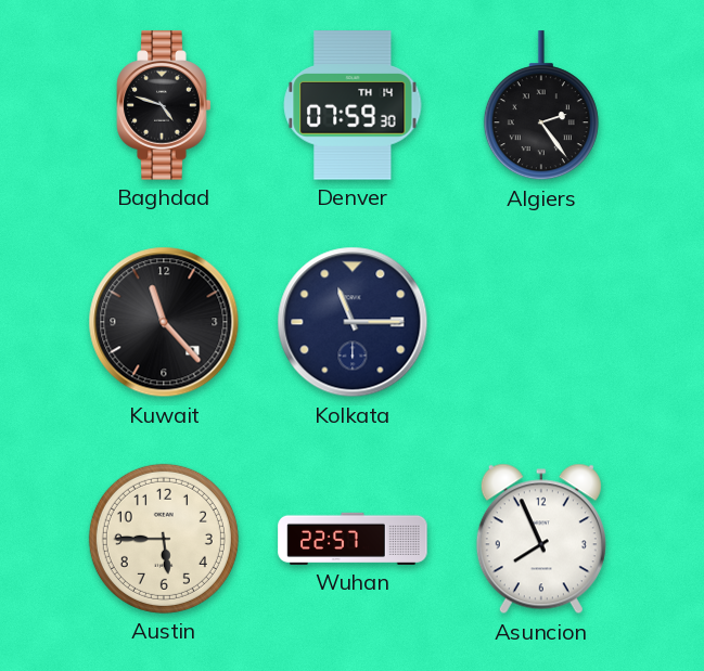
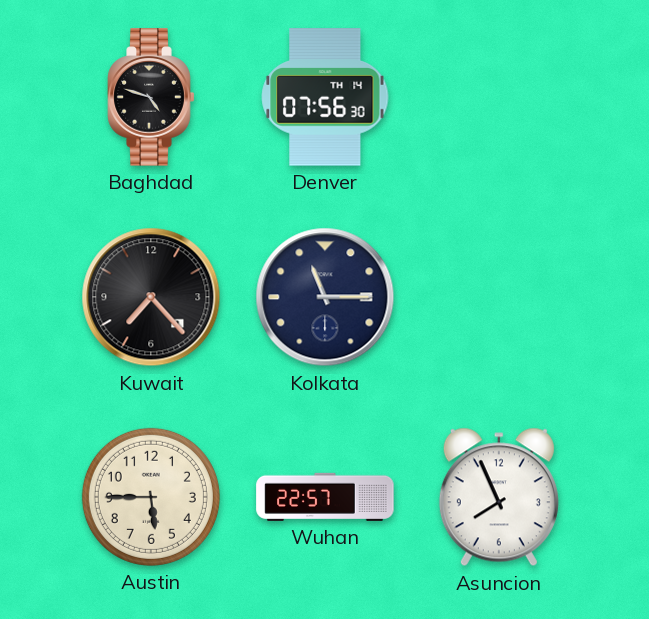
Denver: 07:59 -> 07:56
Algiers: 2:24 -> none
Kuwait: 11:23 -> 7:23
